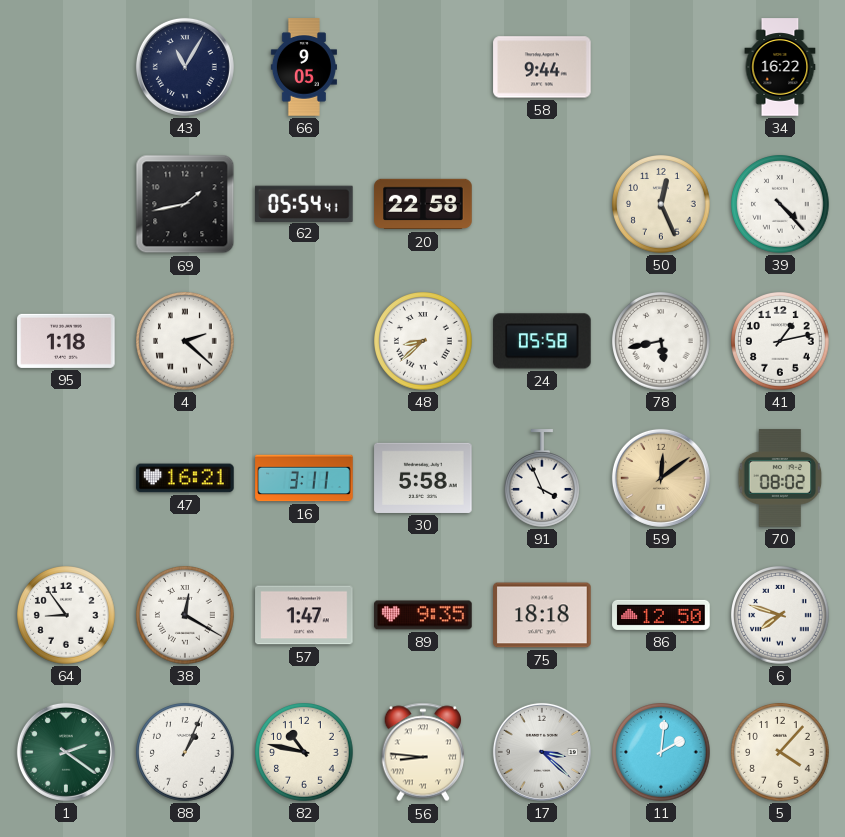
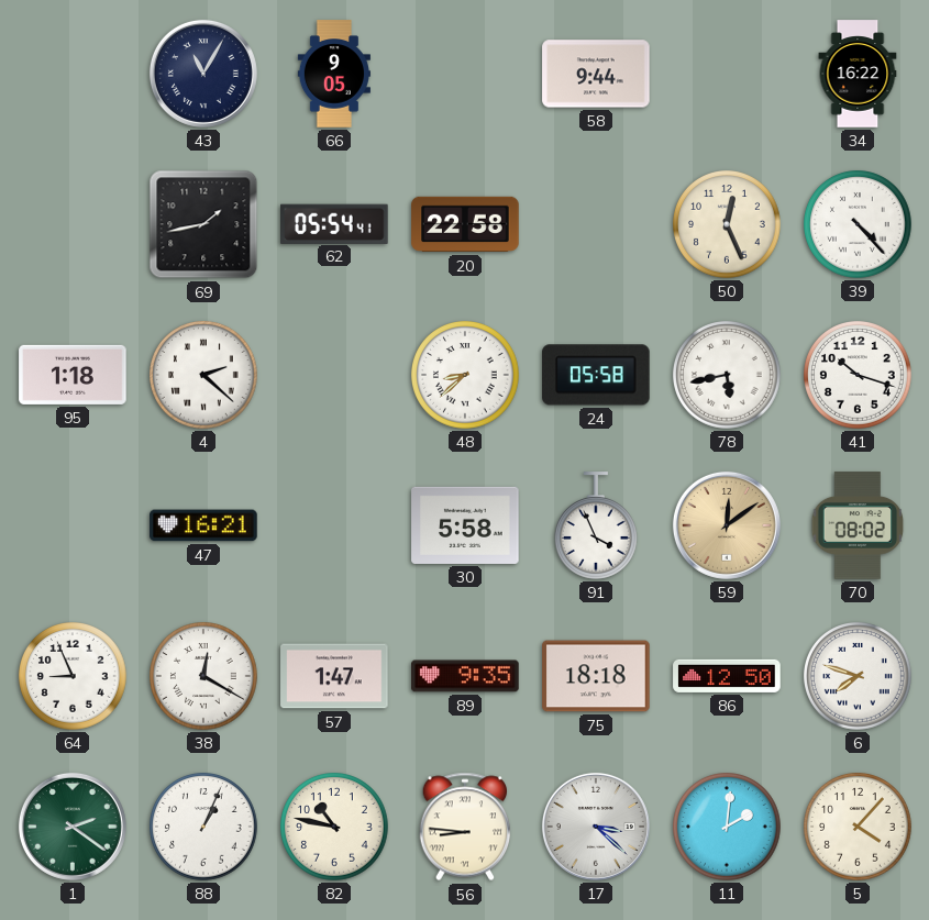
41: 1:13 -> 10:18
16: 3:11 -> none
64: 8:54 -> 8:56
